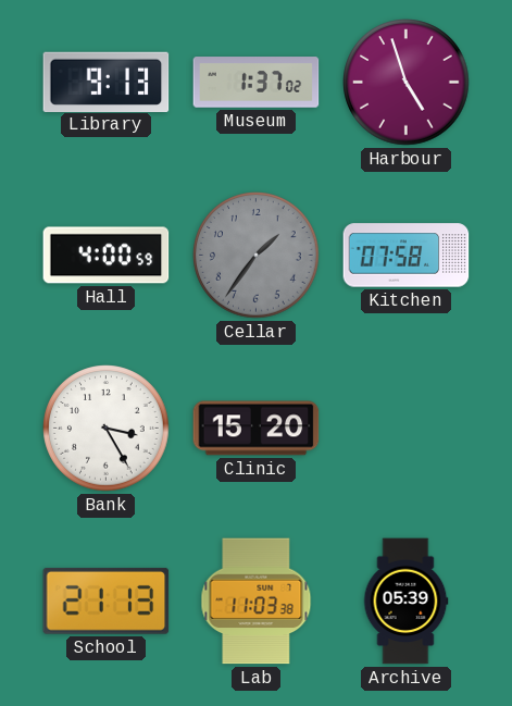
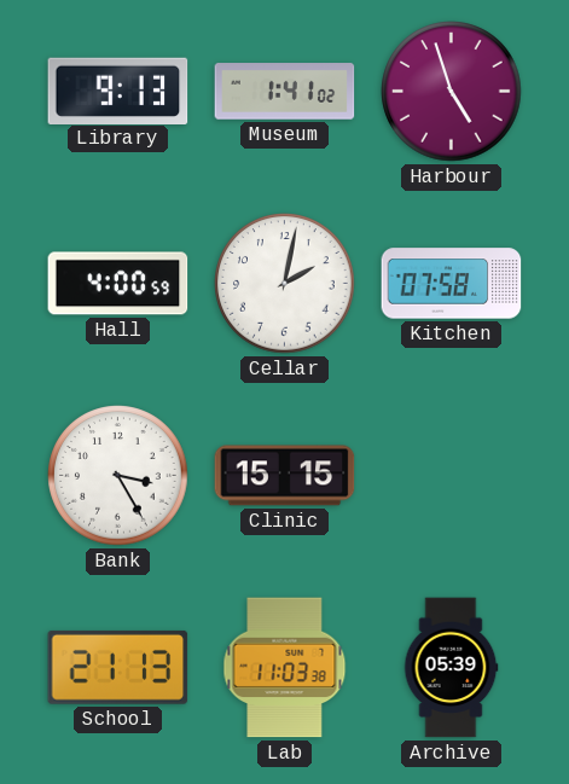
Museum: 1:37 -> 1:41
Cellar: 1:36 -> 2:02
Cellar dial: grey -> white
Clinic: 15:20 -> 15:15
